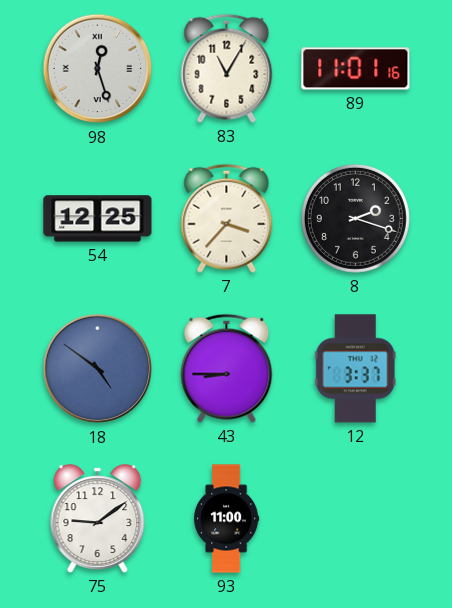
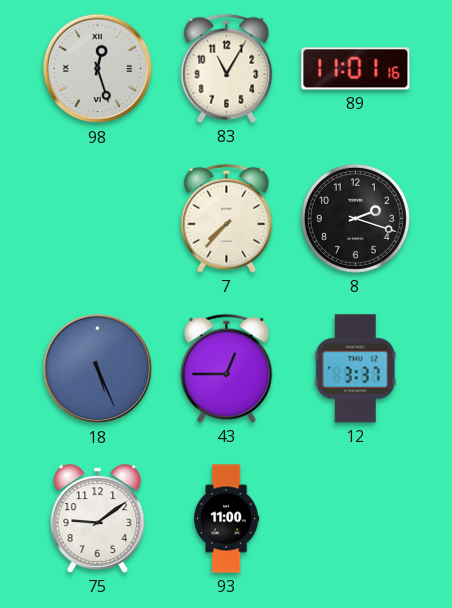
54: 12:25 -> none
7: 3:37 -> 7:37
18: 4:51 -> 5:26
43: 8:45 -> 12:45
